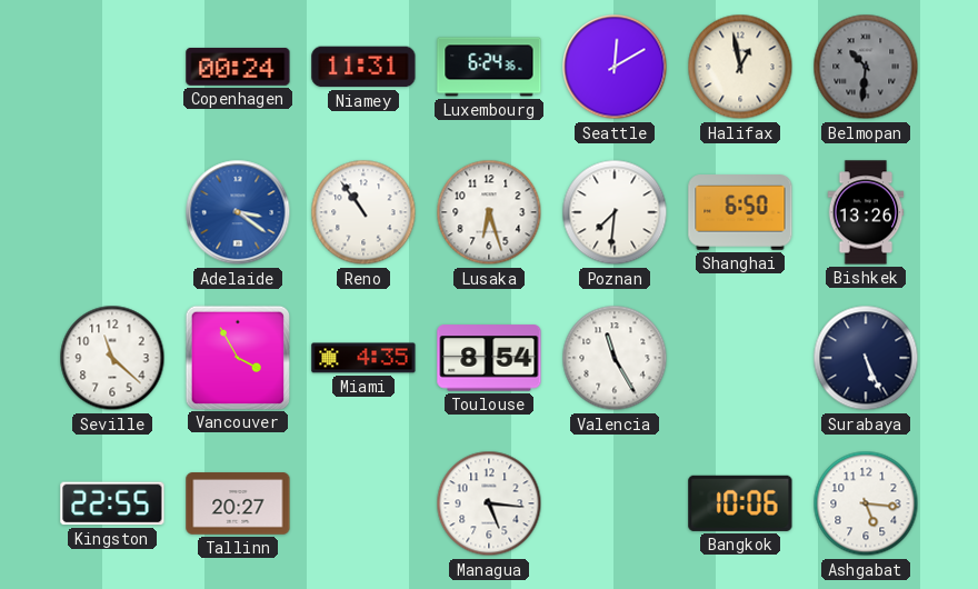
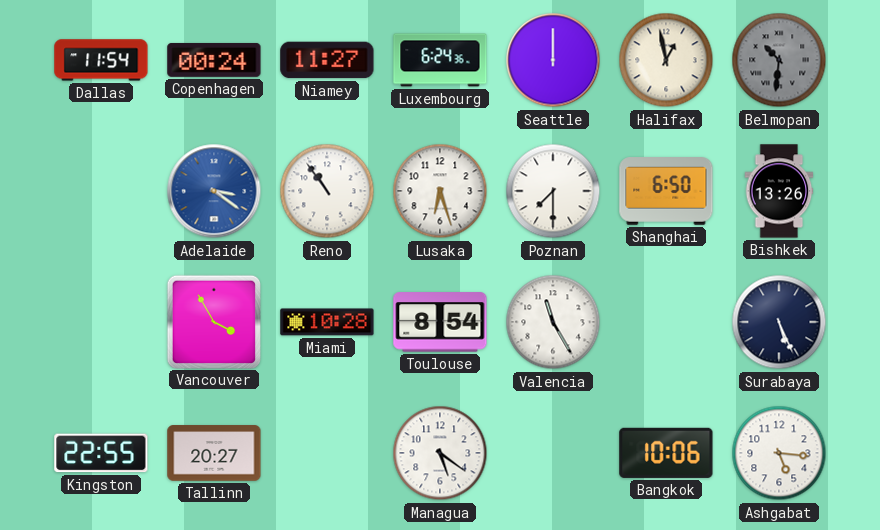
Dallas: none -> 11:54
Niamey: 11:31 -> 11:27
Seattle: 12:10 -> 12:00
Poznan: 7:31 -> 7:30
Seville: 11:22 -> none
Miami: 4:35 -> 10:28
Managua: 5:16 -> 5:21
